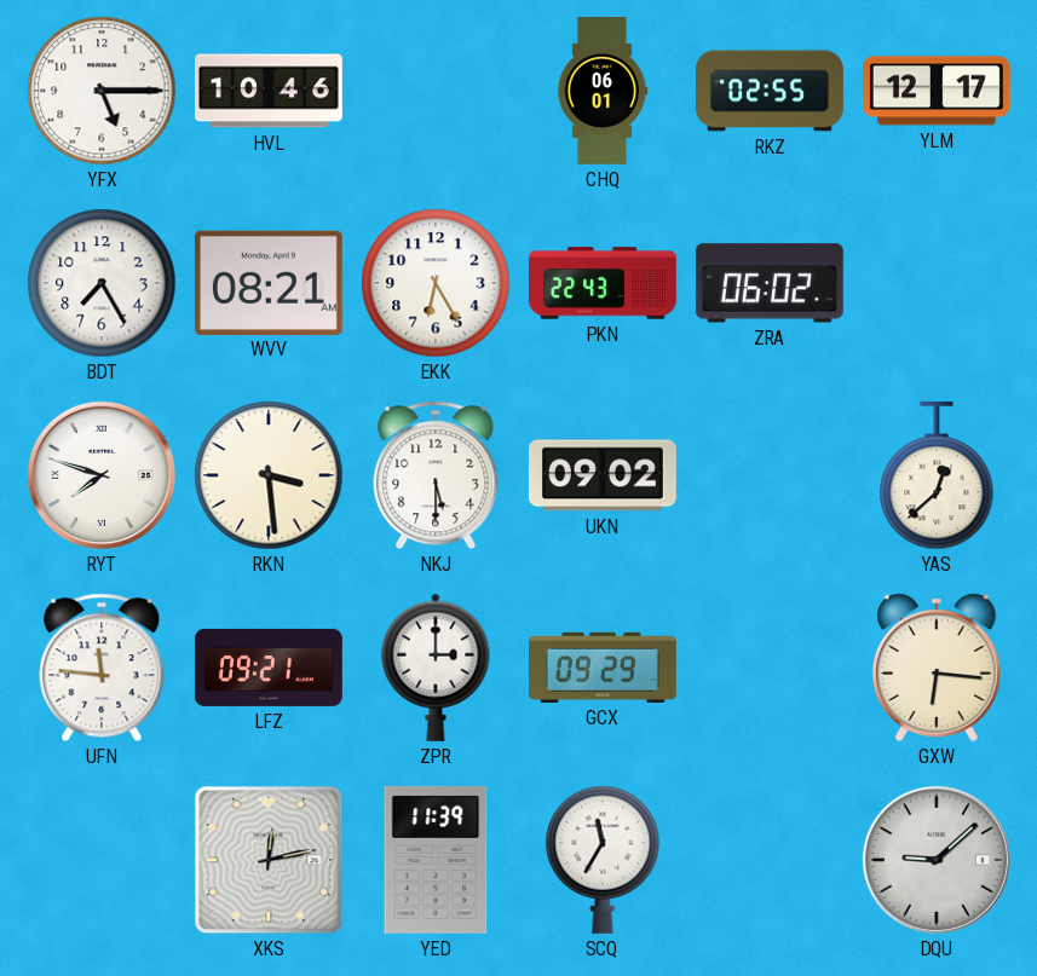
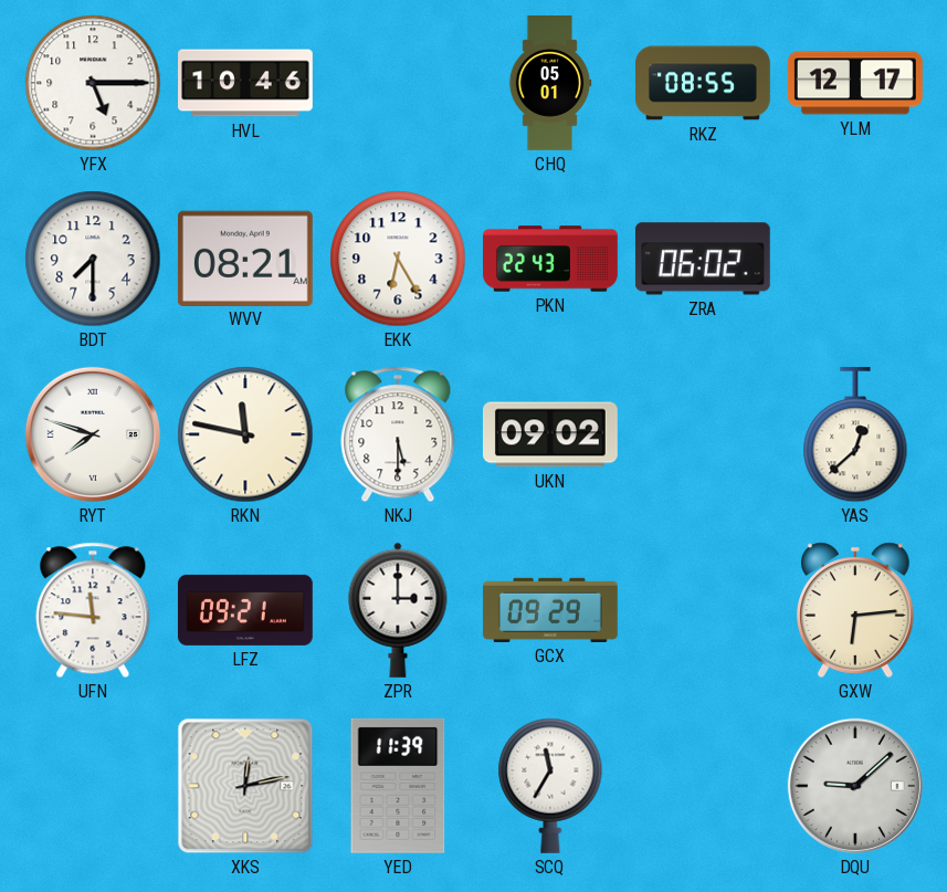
CHQ: 06:01 -> 05:01
RKZ: 02:55 -> 08:55
BDT: 7:25 -> 7:30
RKN: 3:29 -> 11:47
GXW: 6:16 -> 6:14
